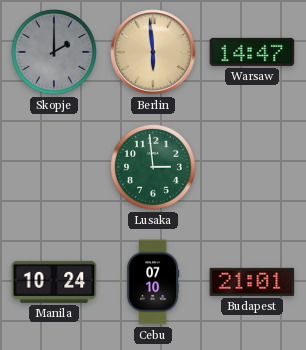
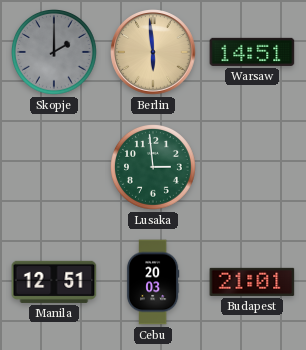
Warsaw: 14:47 -> 14:51
Manila: 10:24 -> 12:51
Cebu: 07:10 -> 20:03
